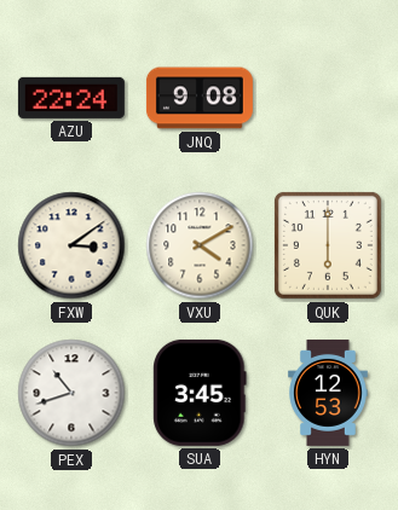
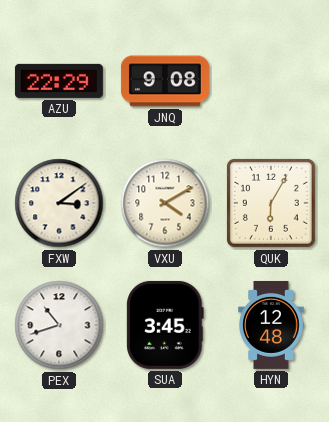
AZU: 22:24 -> 22:29
QUK: 6:00 -> 6:05
HYN: 12:53 -> 12:48
